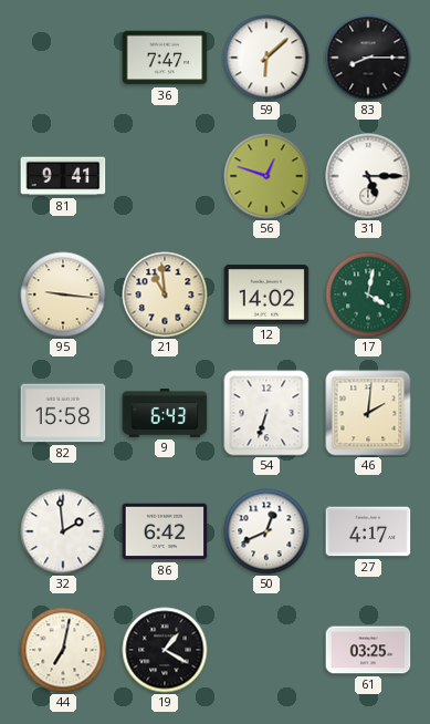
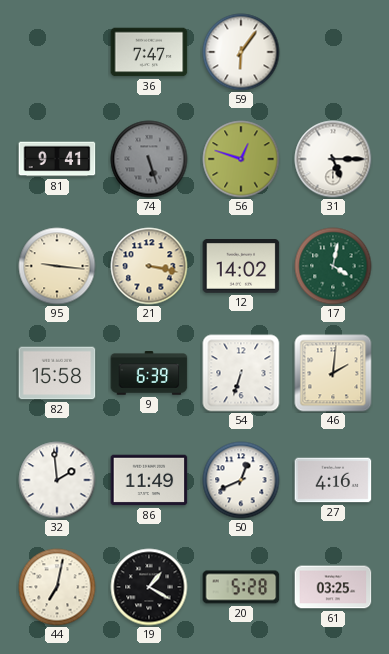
59: 6:08 -> 6:06
83: 8:15 -> none
74: none -> 5:27
21: 10:59 -> 3:17
9: 6:43 -> 6:39
86: 6:42 -> 11:49
27: 4:17 -> 4:16
20: none -> 5:28
